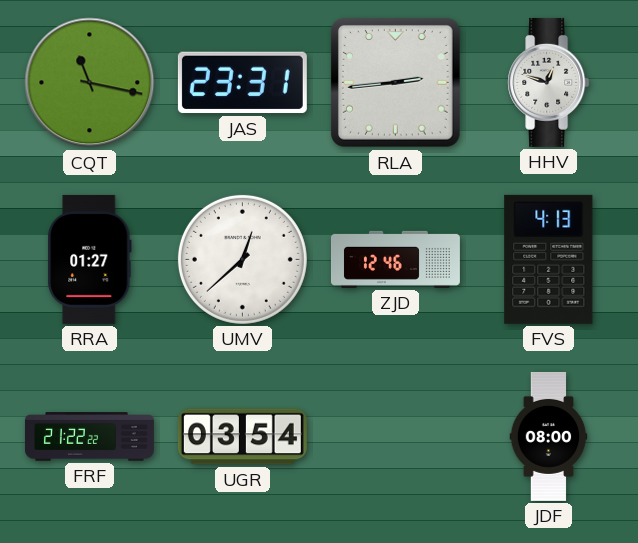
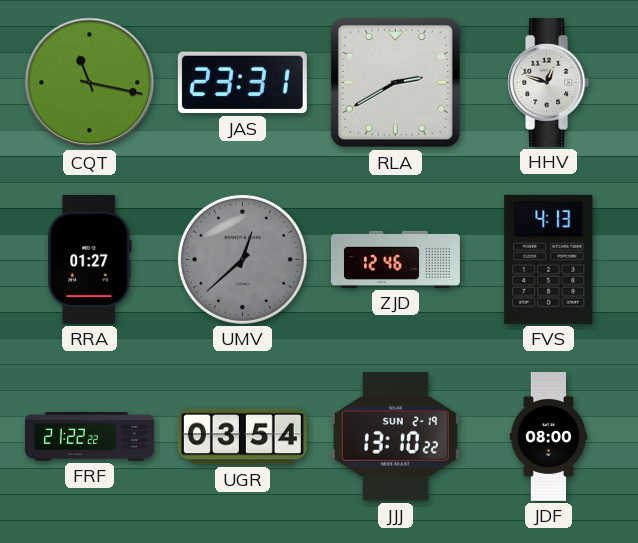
RLA: 2:44 -> 2:40
UMV dial: white -> grey
JJJ: none -> 13:10
